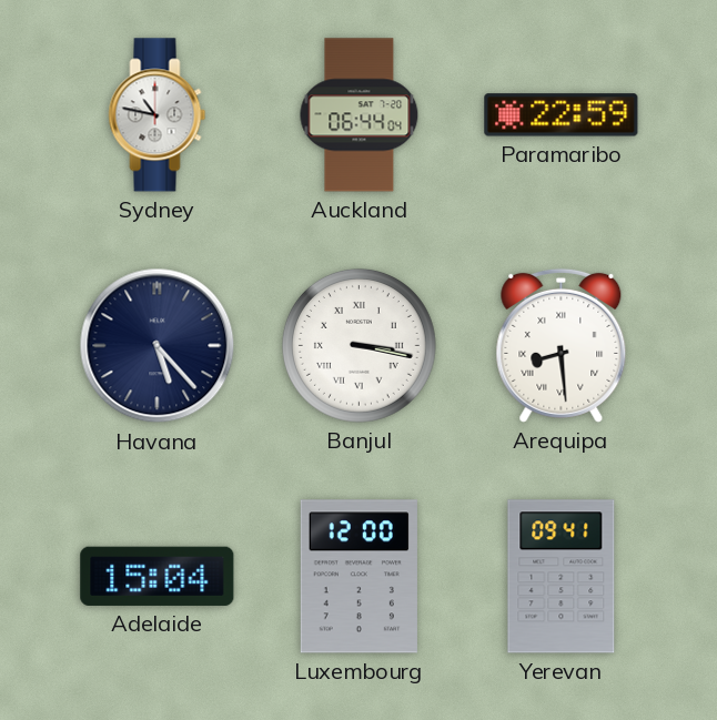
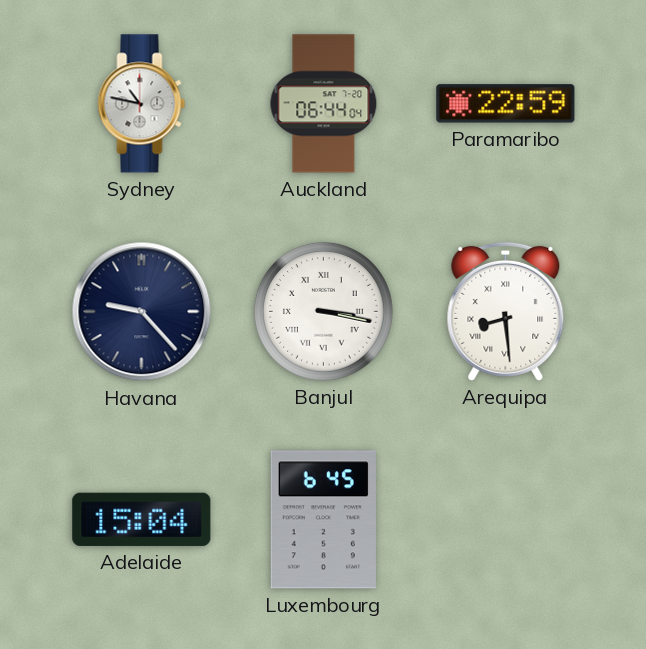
Havana: 5:23 -> 9:23
Luxembourg: 12:00 -> 6:45
Yerevan: 09:41 -> none
